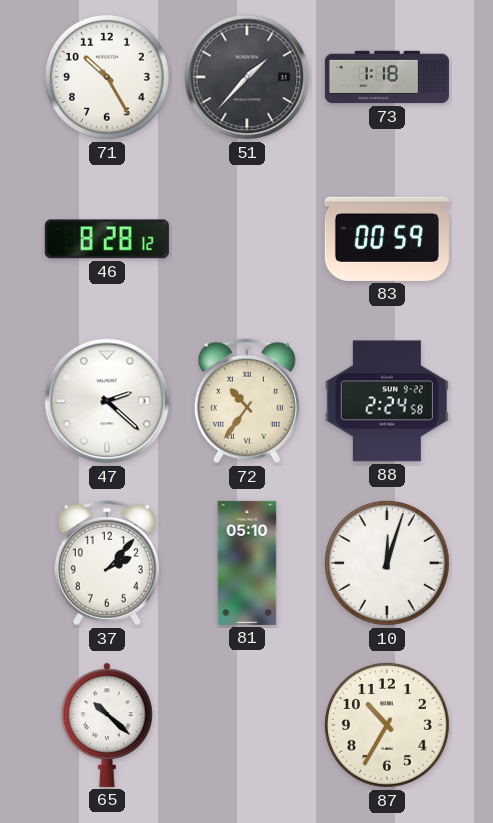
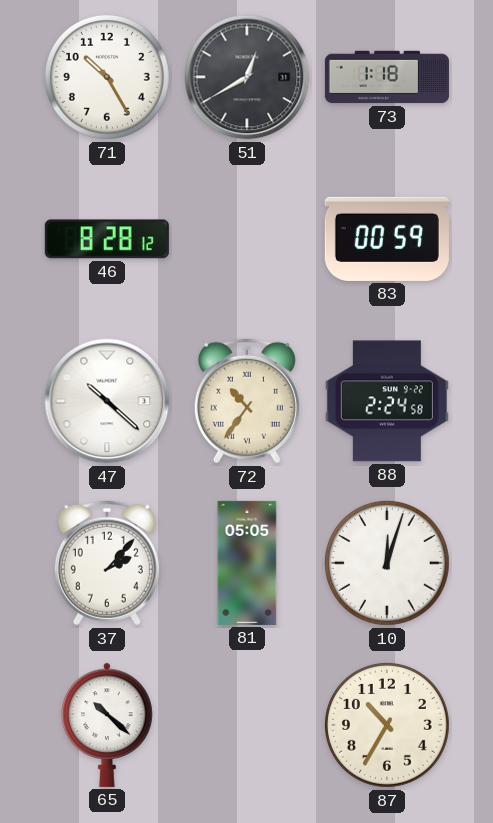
51: 1:37 -> 12:40
47: 2:22 -> 10:22
81: 05:10 -> 05:05
